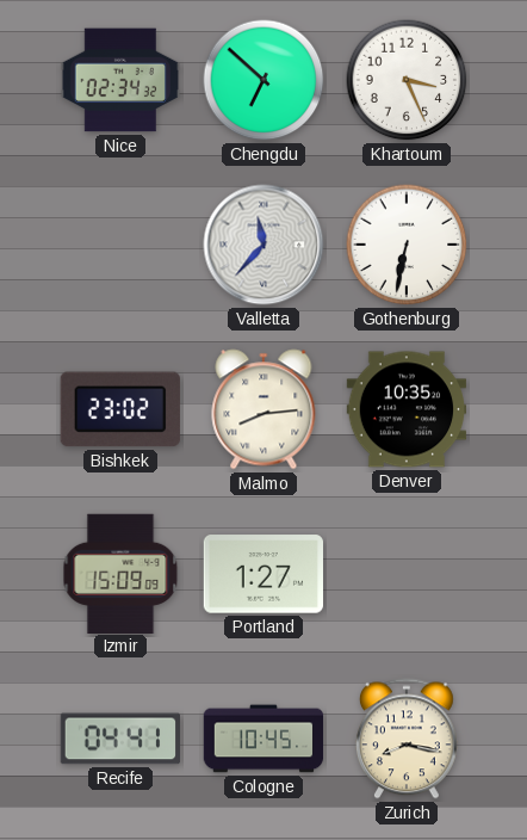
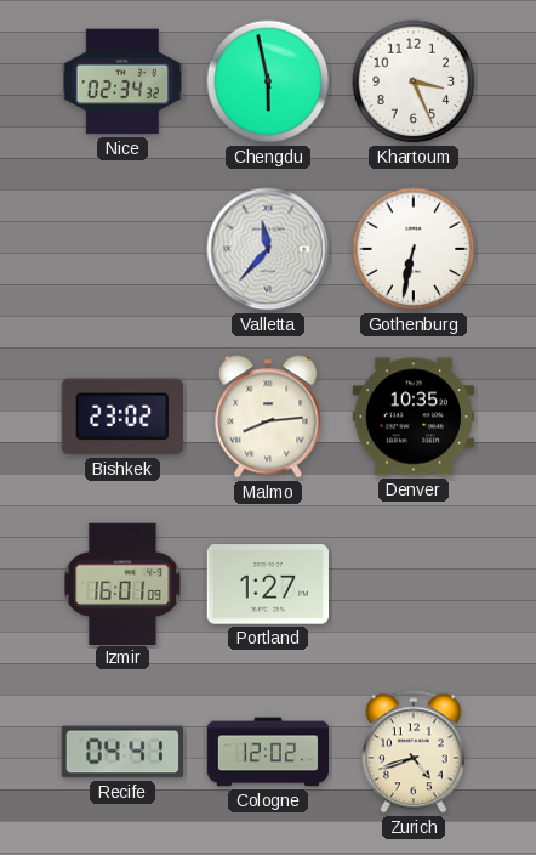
Chengdu: 6:52 -> 5:58
Izmir: 15:09 -> 16:01
Cologne: 10:45 -> 12:02
Zurich: 8:17 -> 4:42
